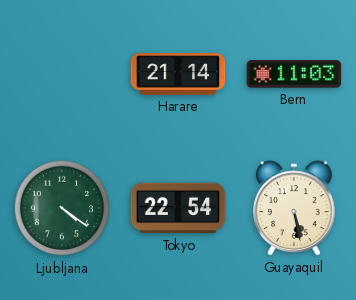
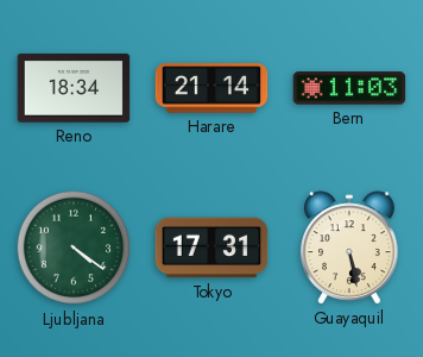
Reno: none -> 18:34
Tokyo: 22:54 -> 17:31
